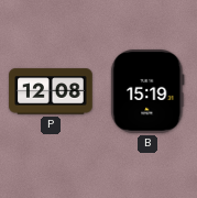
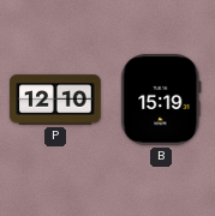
P: 12:08 -> 12:10
